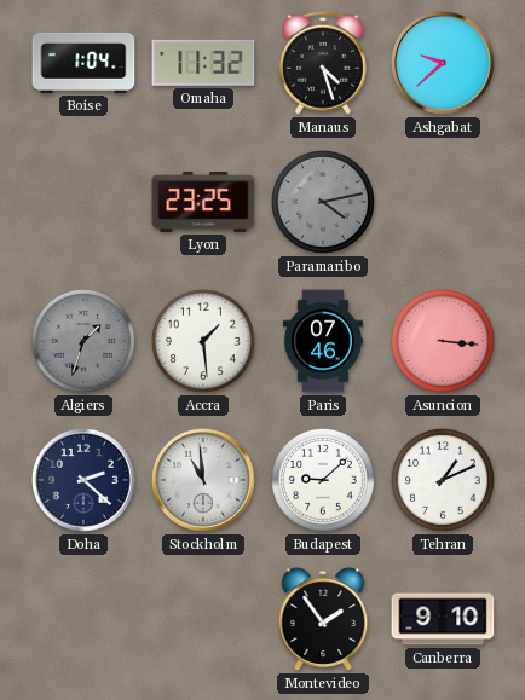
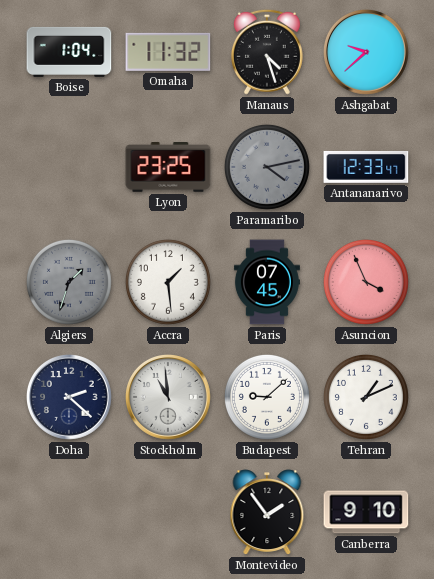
Antananarivo: none -> 12:33
Paris: 07:46 -> 07:45
Asuncion: 3:16 -> 3:56
